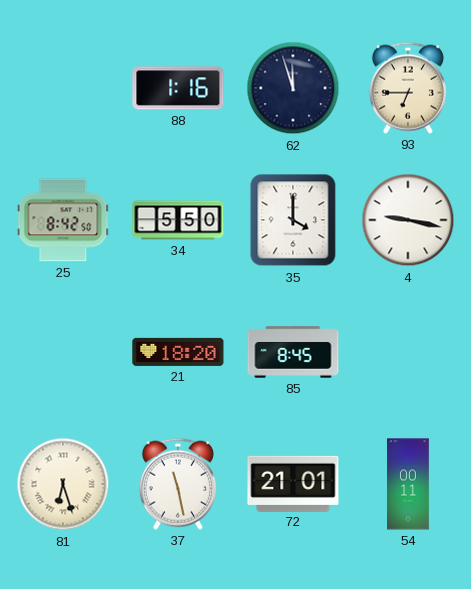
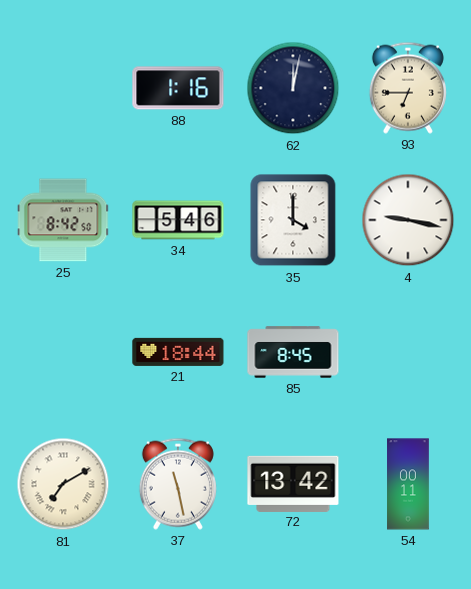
62: 11:57 -> 12:02
34: 5:50 -> 5:46
21: 18:20 -> 18:44
81: 6:27 -> 7:10
72: 21:01 -> 13:42
